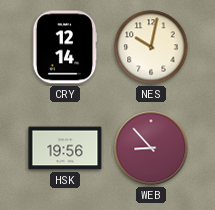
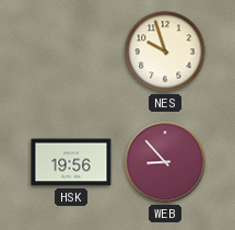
CRY: 12:14 -> none
NES: 10:02 -> 9:57
